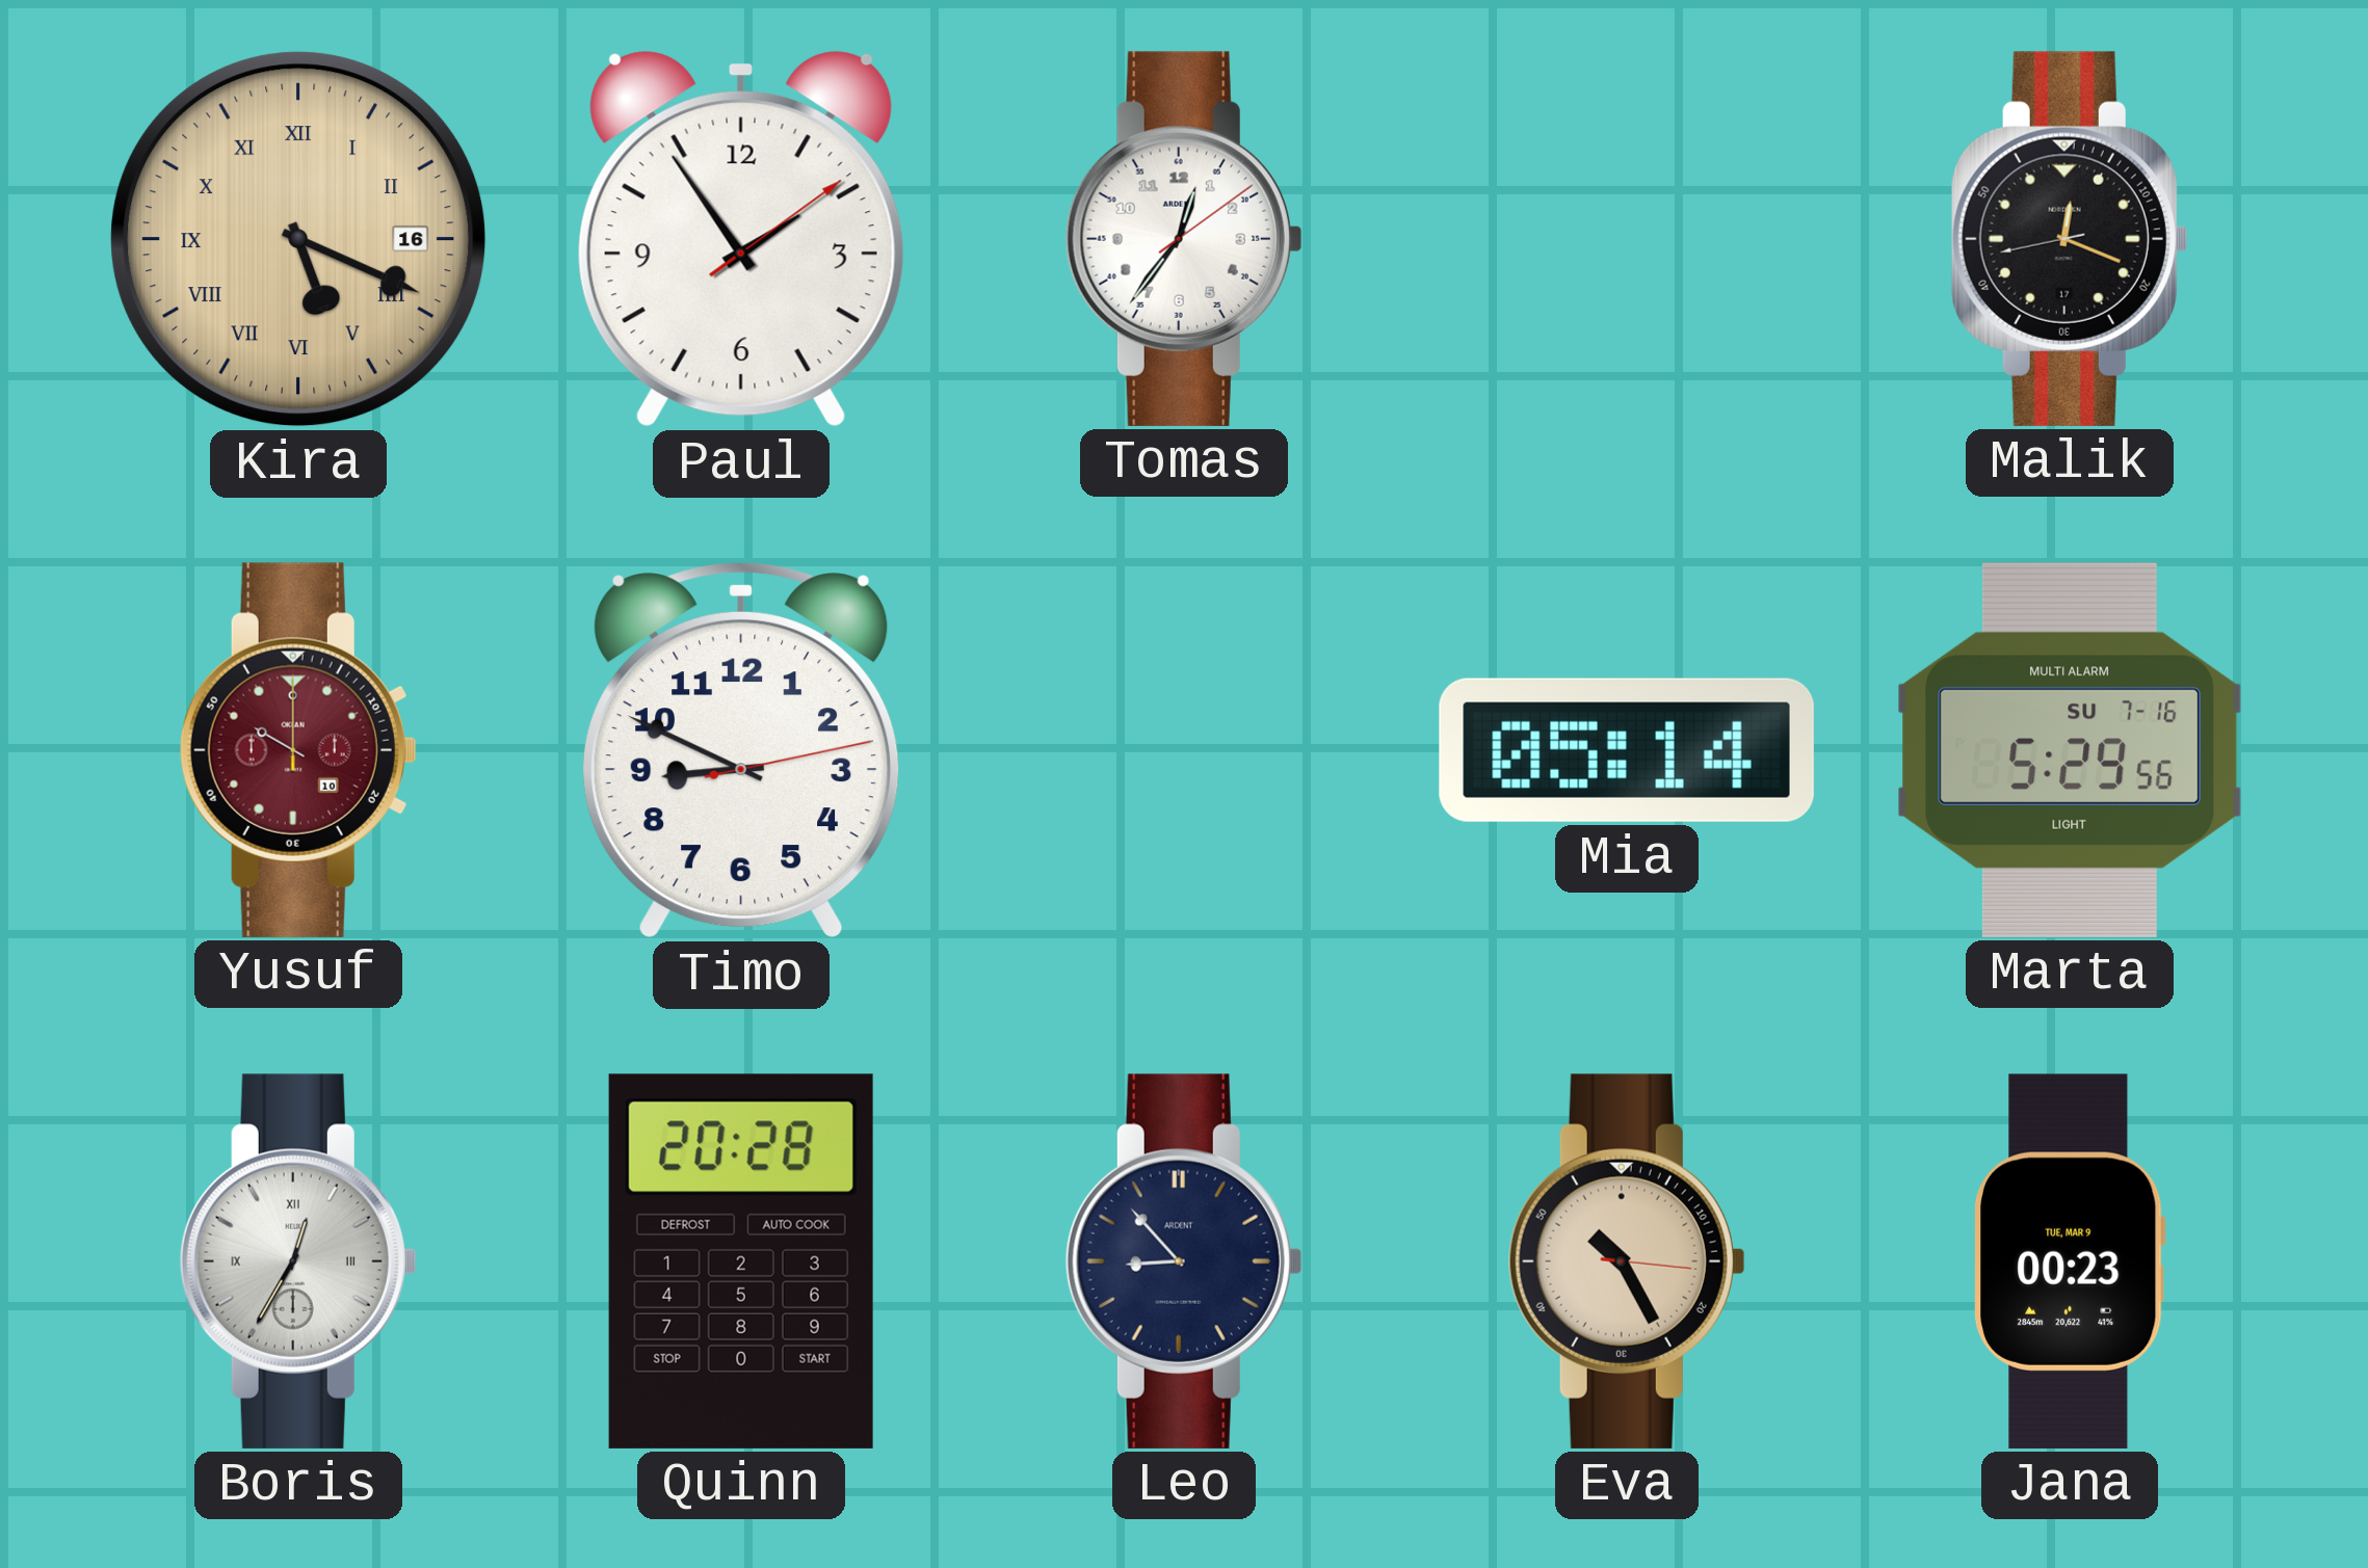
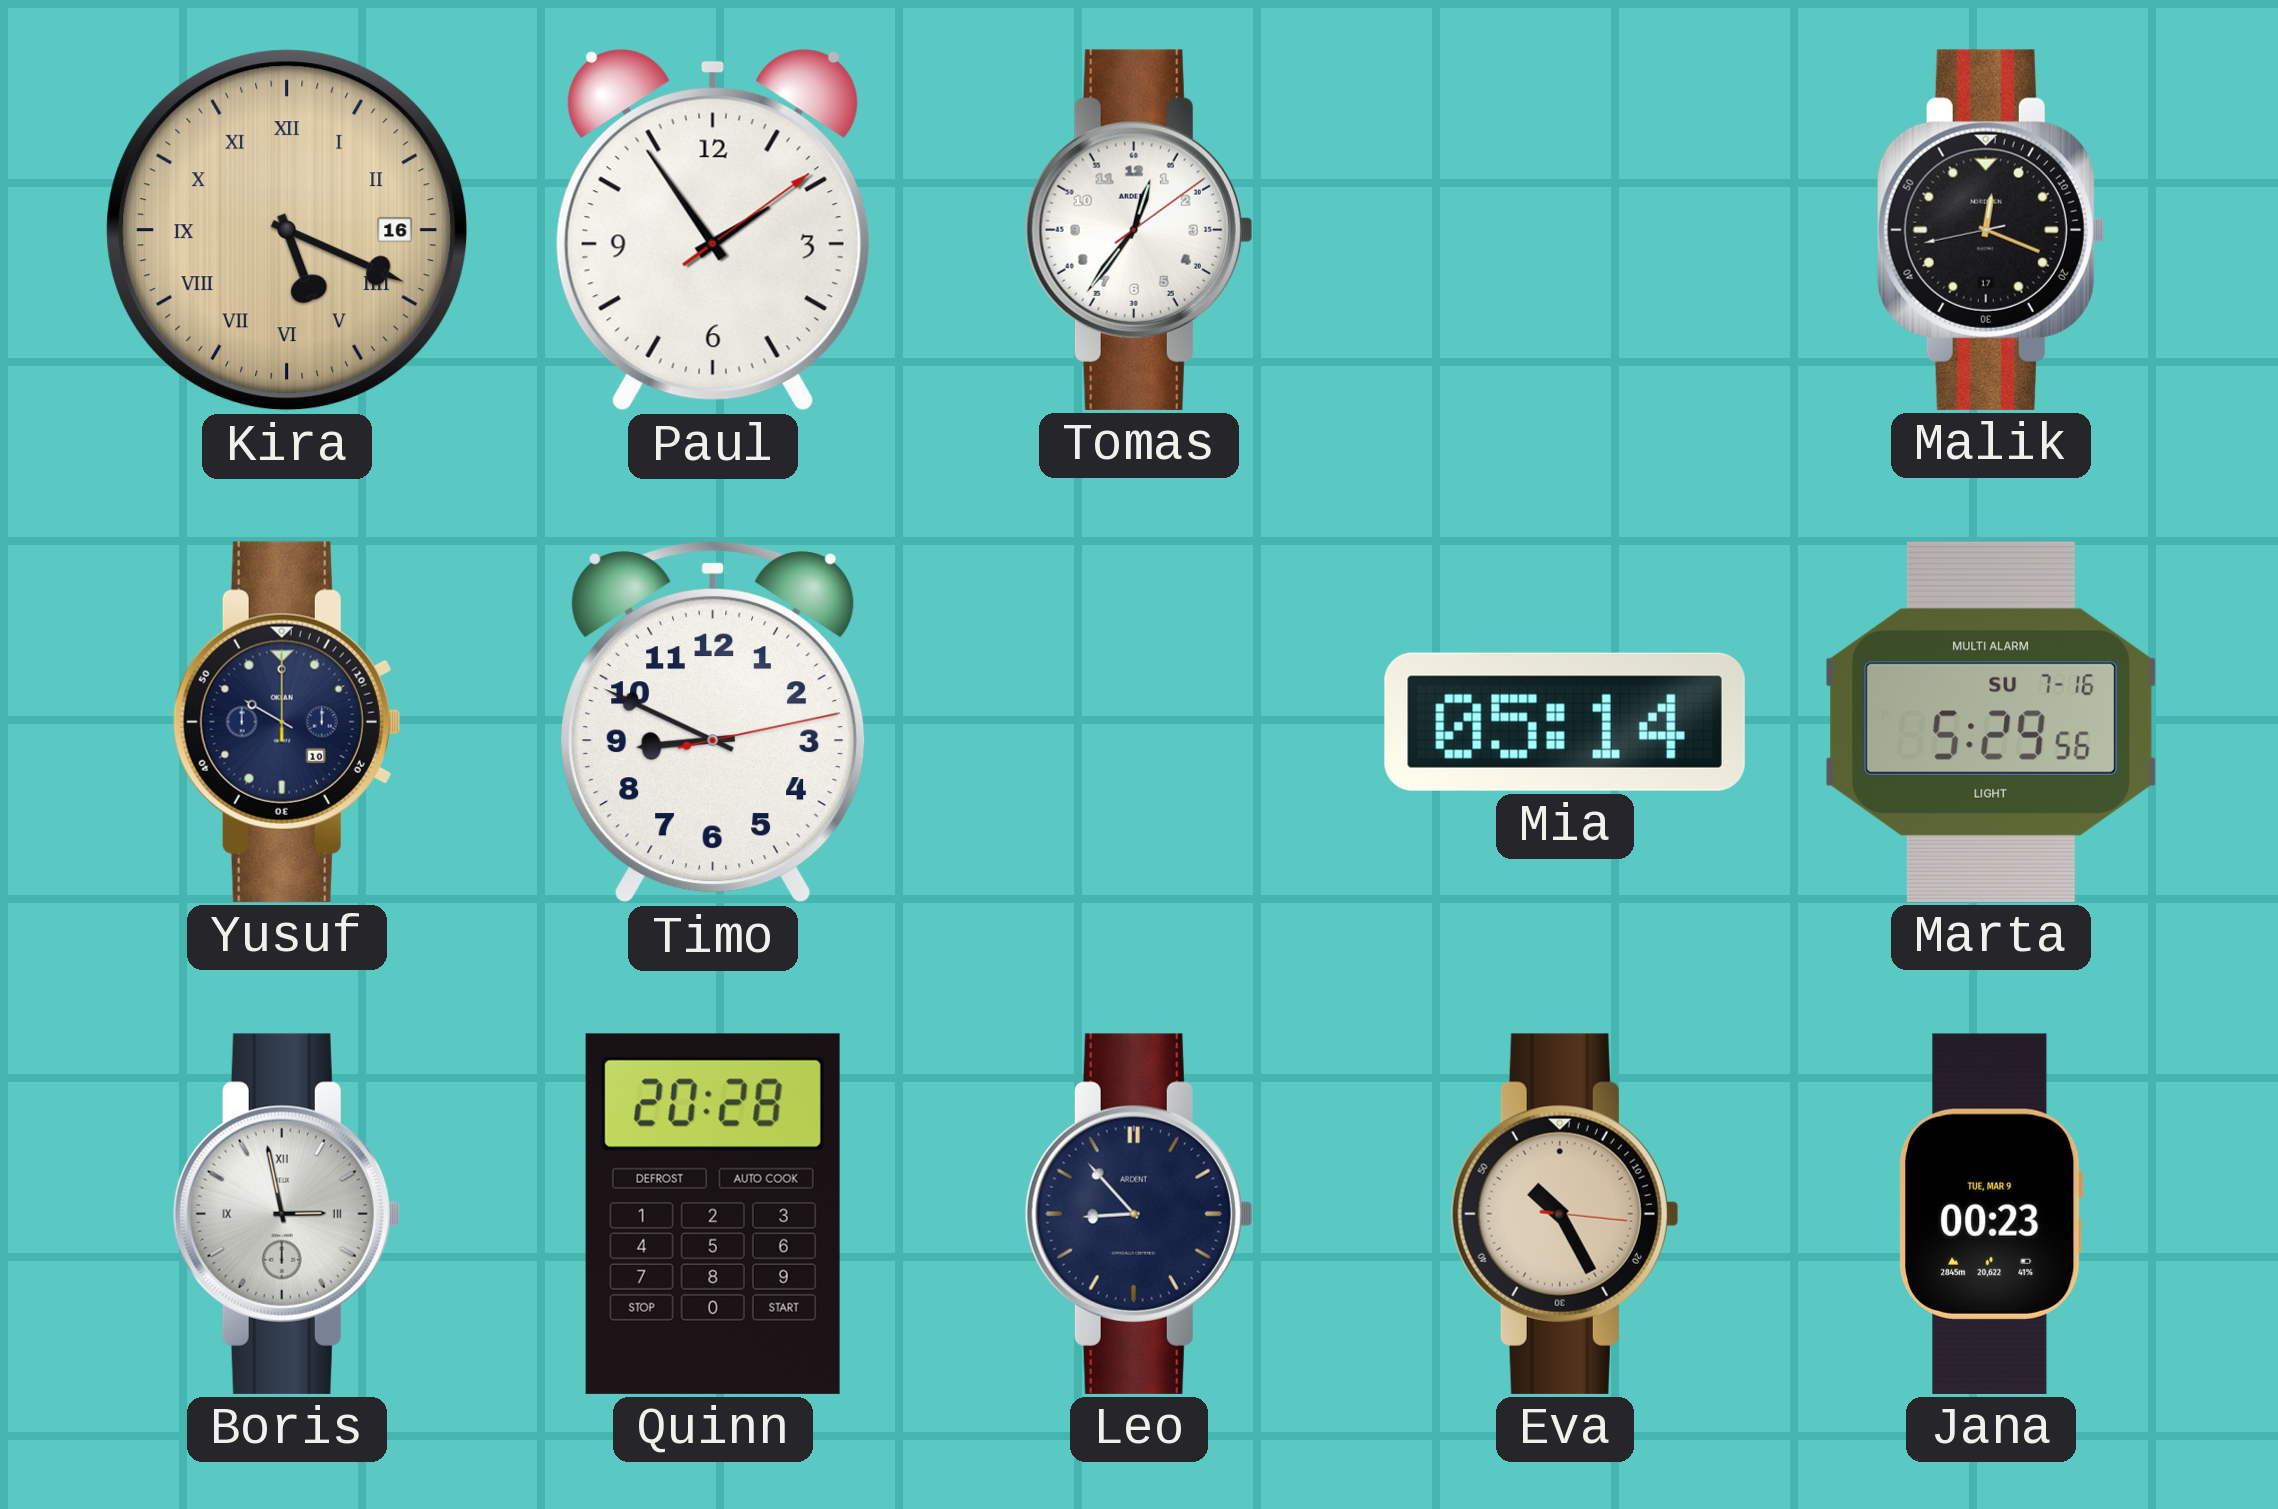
Yusuf dial: burgundy -> navy
Boris: 12:35 -> 2:58
